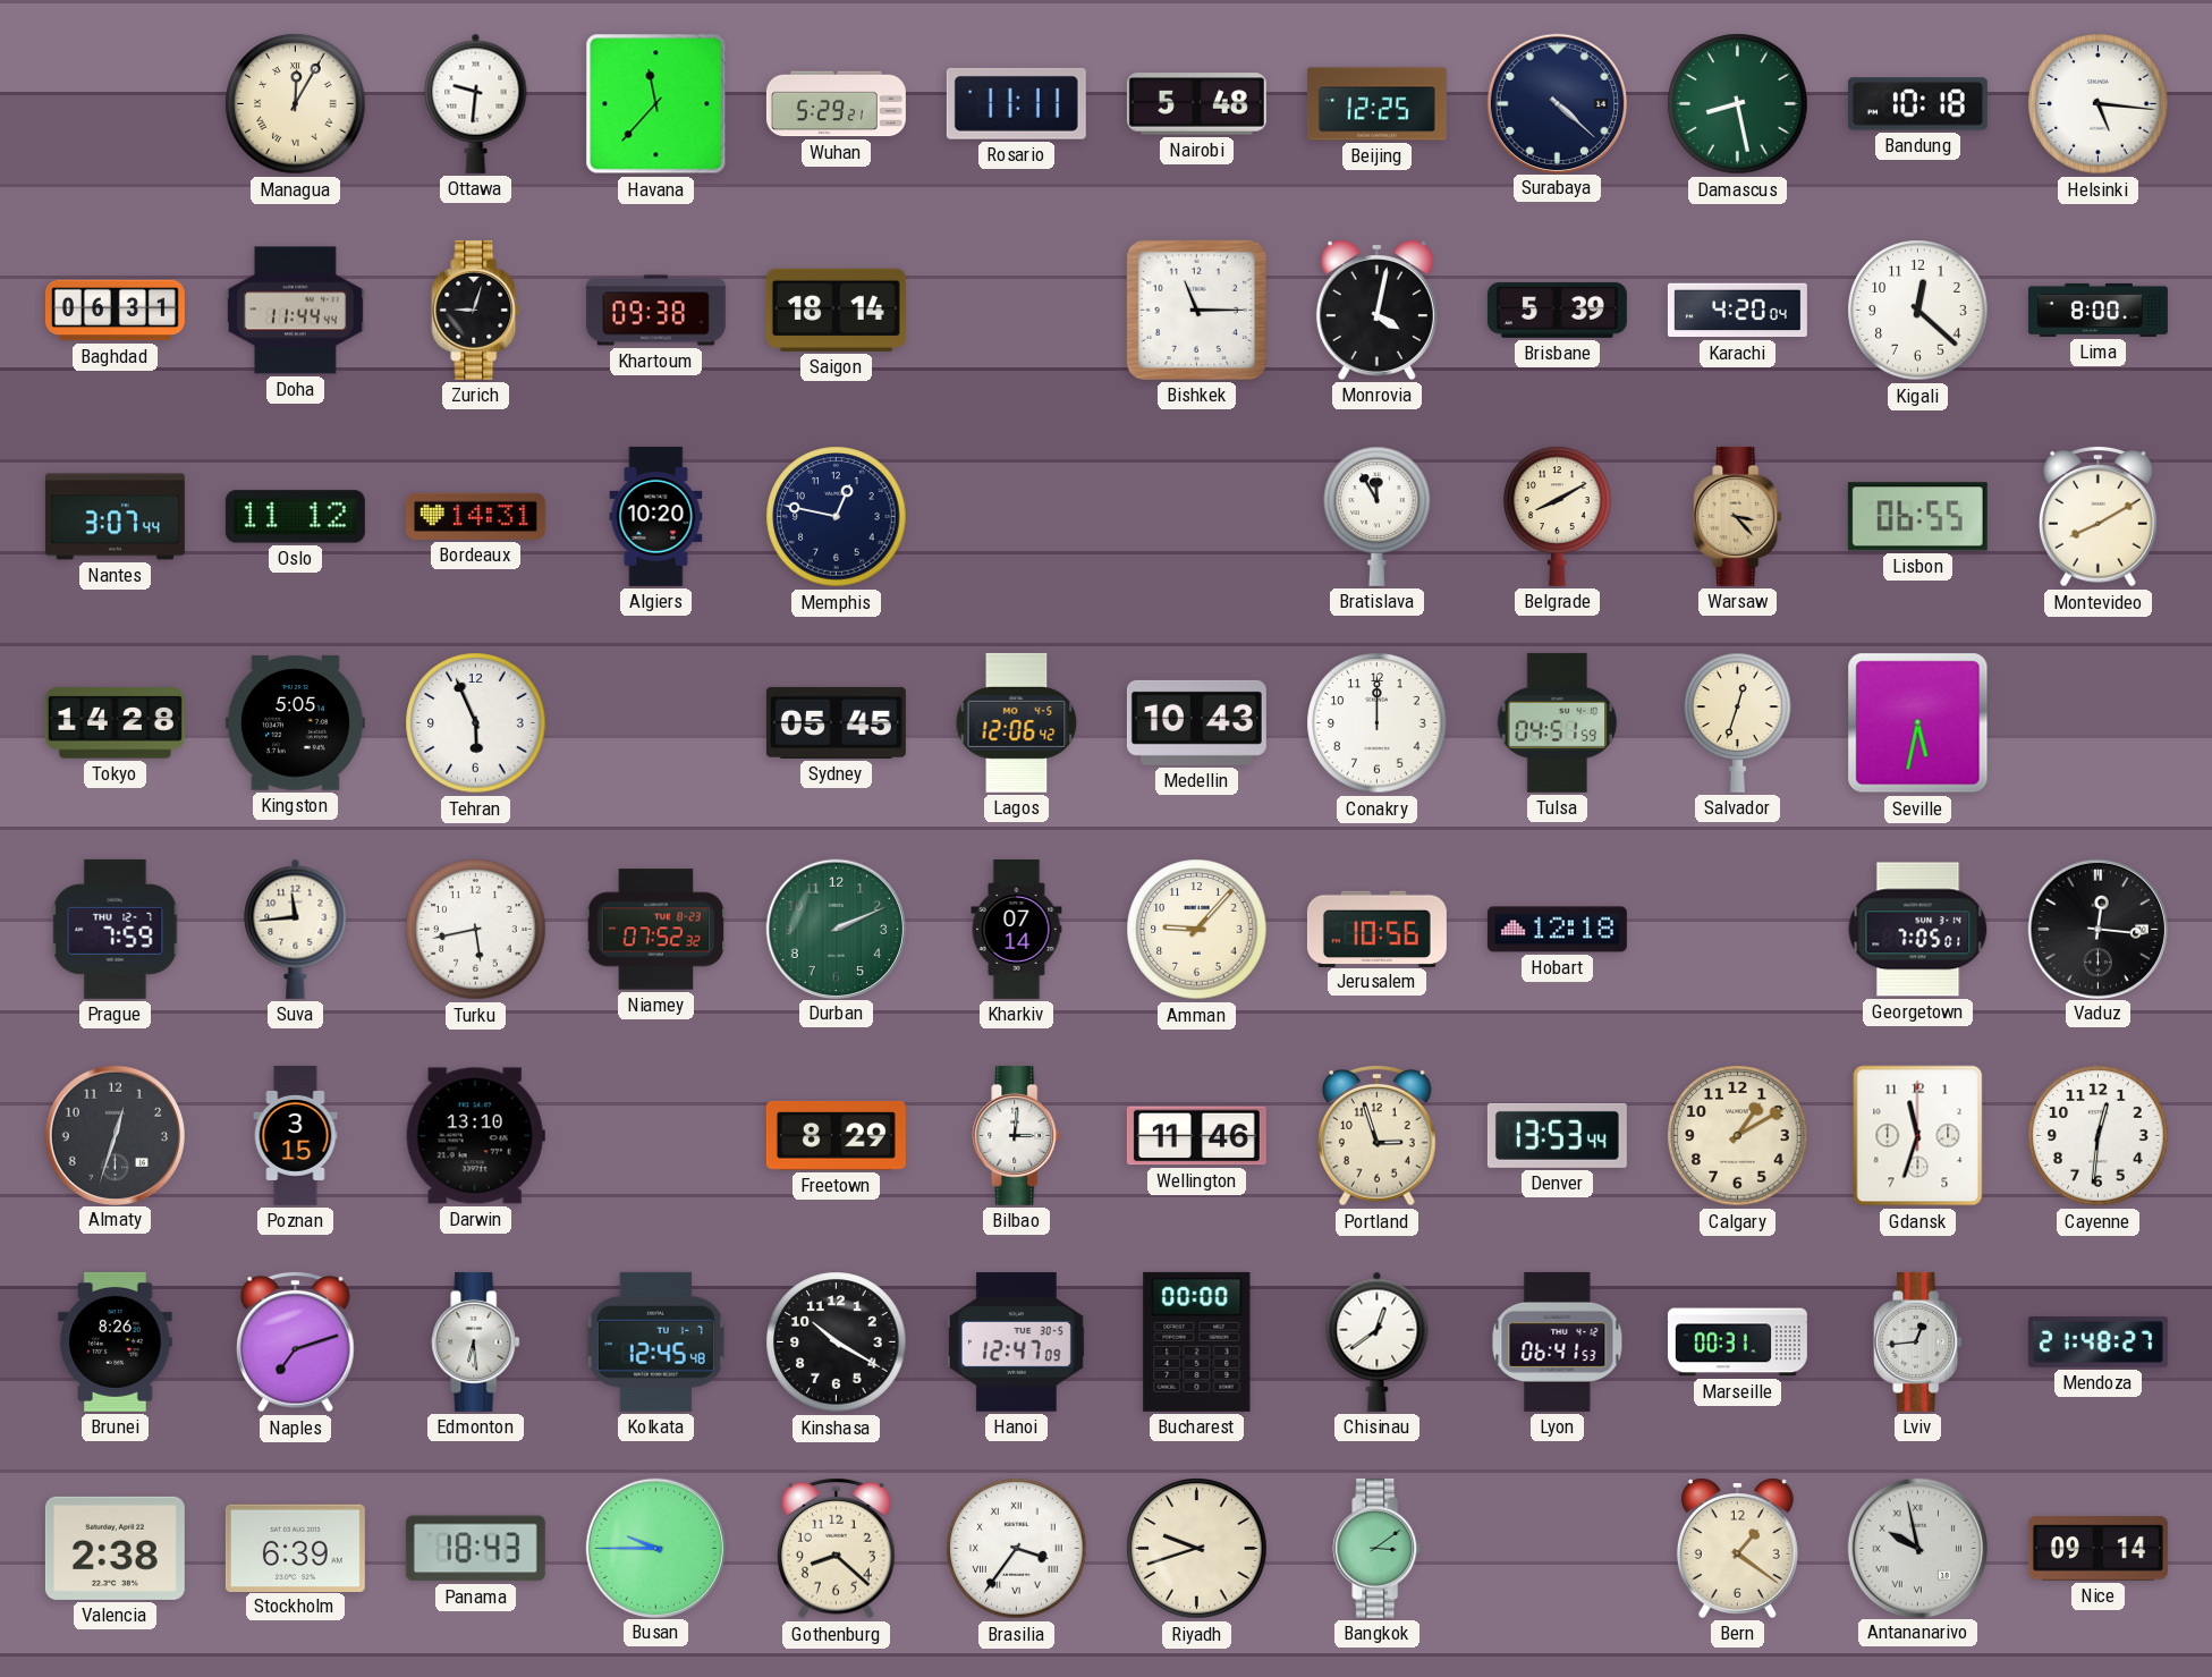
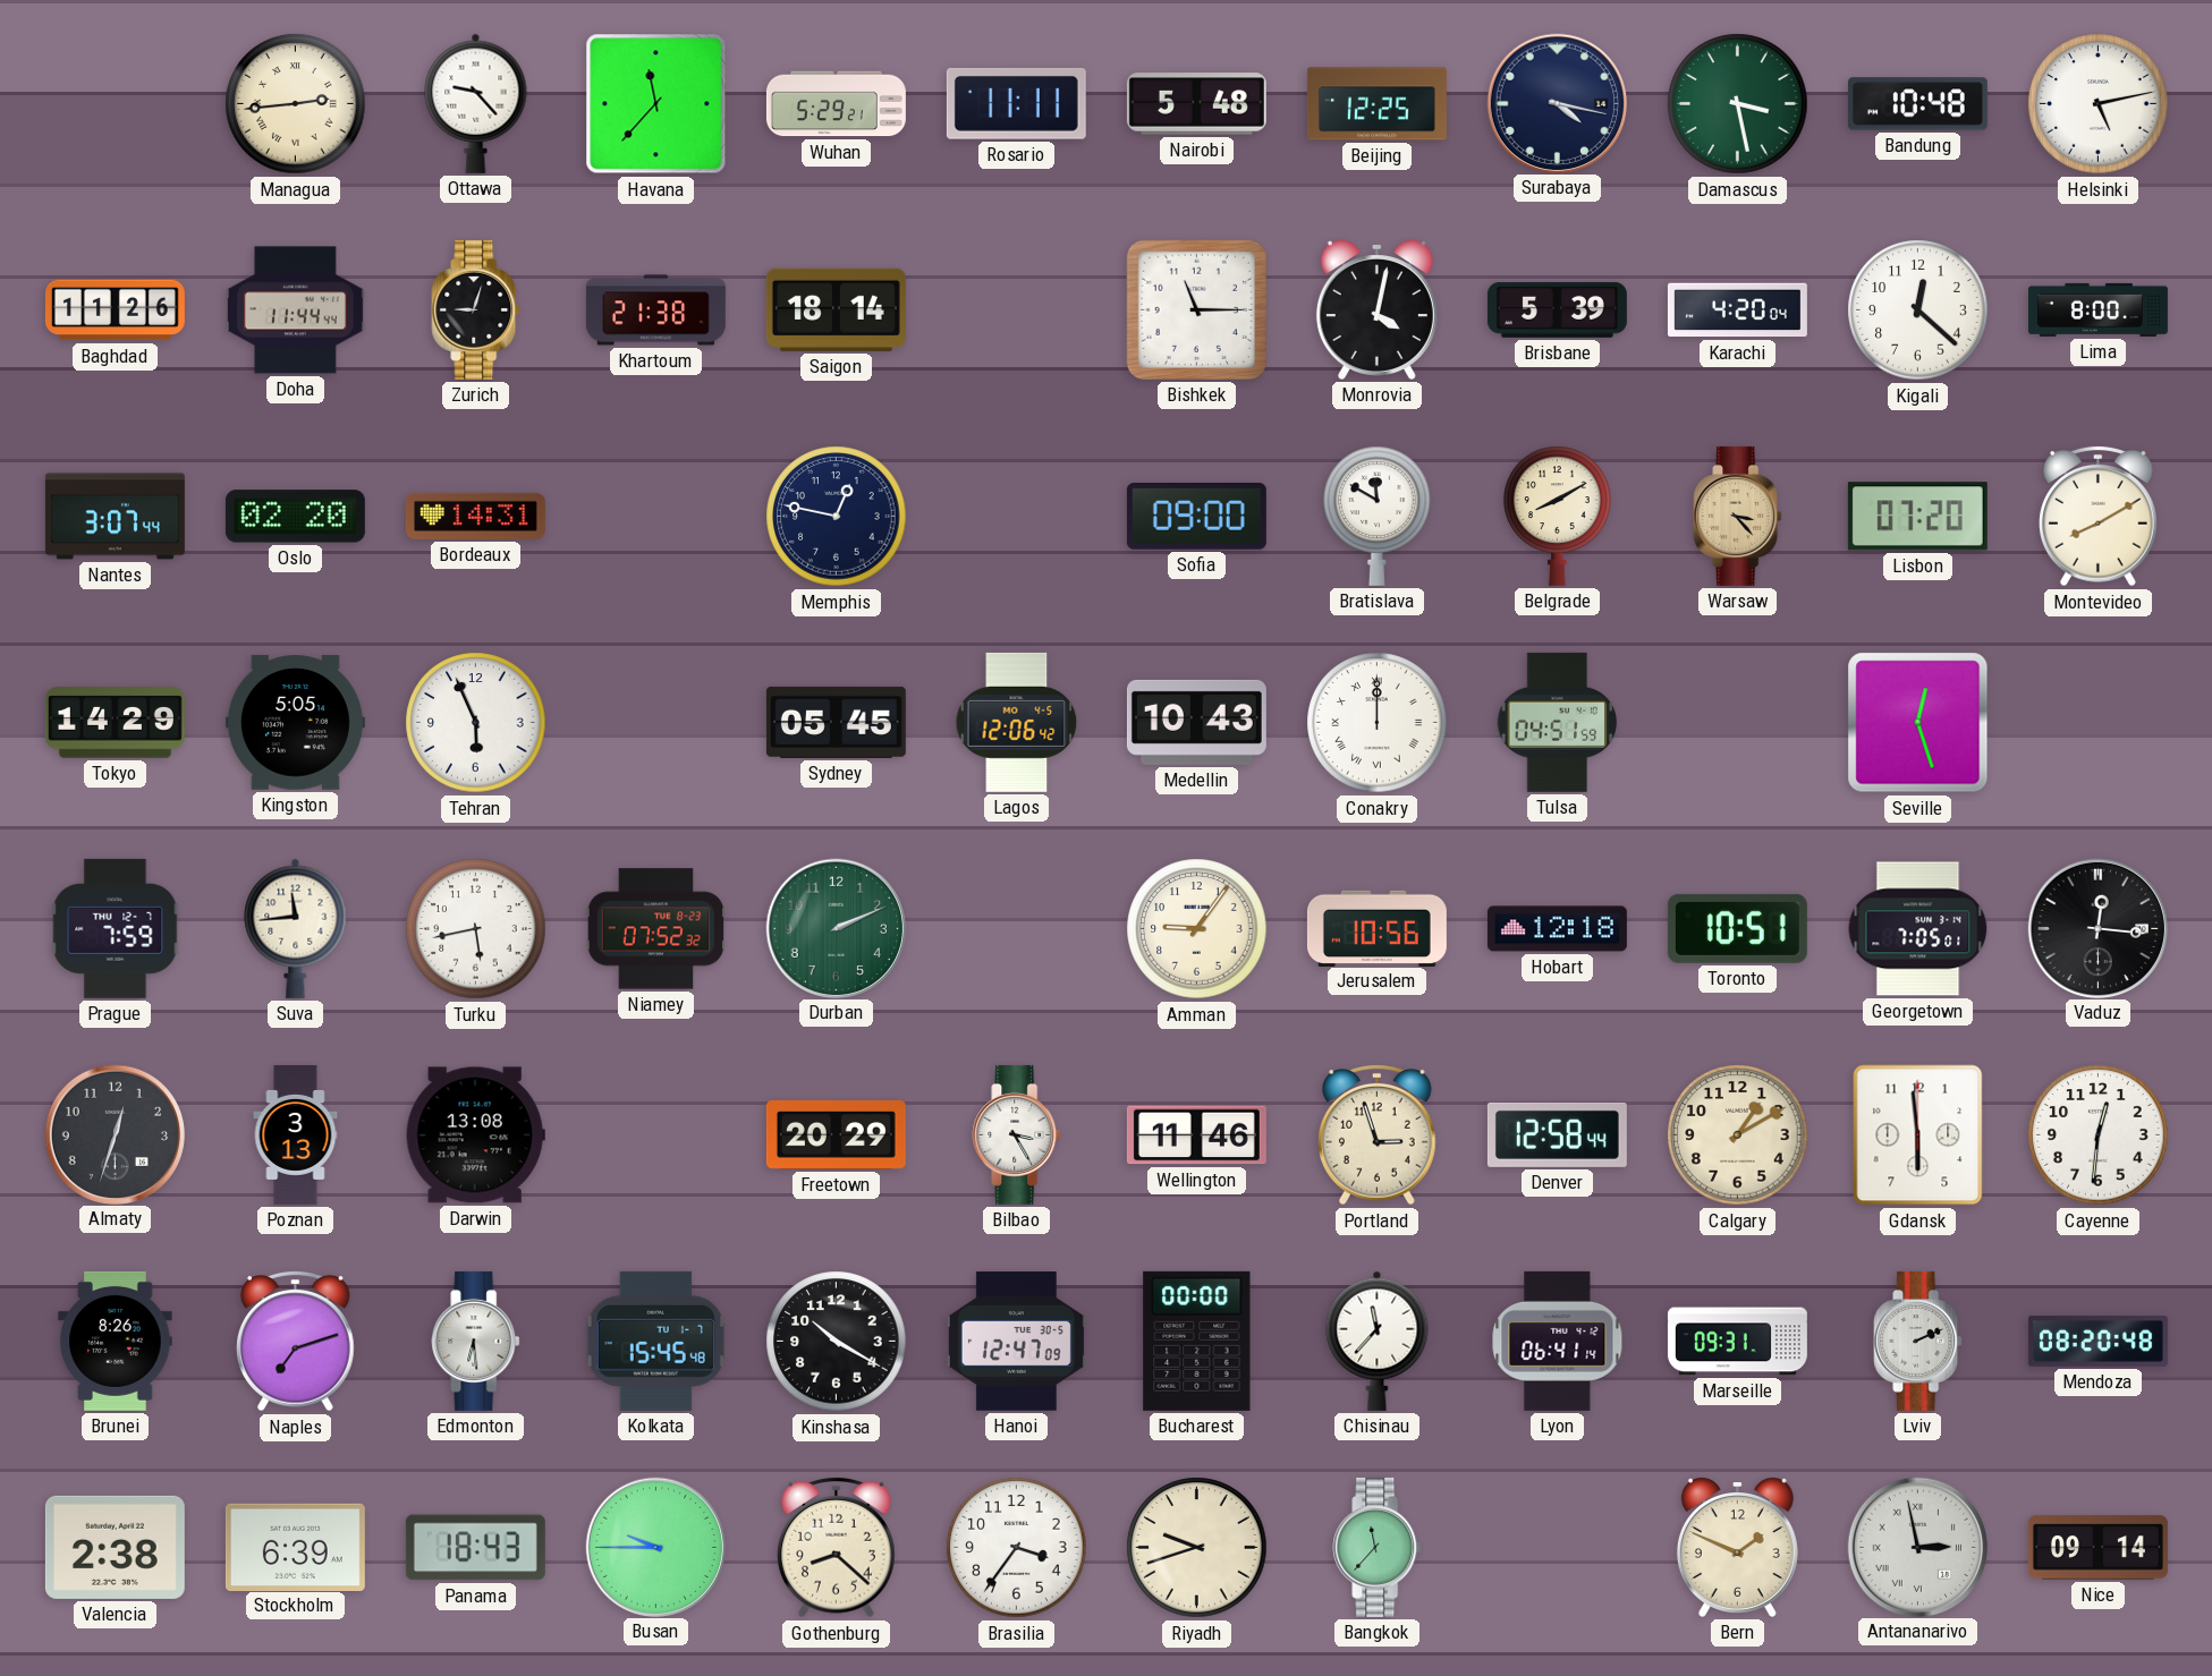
Managua: 12:05 -> 2:44
Ottawa: 9:31 -> 9:23
Surabaya: 4:22 -> 4:17
Damascus: 8:28 -> 3:28
Bandung: 10:18 -> 10:48
Helsinki: 5:16 -> 5:13
Baghdad: 06:31 -> 11:26
Khartoum: 09:38 -> 21:38
Oslo: 11:12 -> 02:20
Algiers: 10:20 -> none
Sofia: none -> 09:00
Bratislava: 11:55 -> 11:50
Lisbon: 06:55 -> 07:20
Tokyo: 14:28 -> 14:29
Conakry numerals: Arabic -> Roman
Salvador: 12:33 -> none
Seville: 5:32 -> 12:27
Kharkiv: 07:14 -> none
Amman: 9:07 -> 9:06
Toronto: none -> 10:51
Poznan: 3:15 -> 3:13
Darwin: 13:10 -> 13:08
Freetown: 8:29 -> 20:29
Bilbao: 3:01 -> 3:25
Denver: 13:53 -> 12:58
Gdansk: 11:33 -> 5:59
Kolkata: 12:45 -> 15:45
Chisinau: 12:39 -> 11:37
Lyon: 06:41:53 -> 06:41:14
Marseille: 00:31 -> 09:31
Lviv: 12:44 -> 2:11
Mendoza: 21:48 -> 08:20
Brasilia numerals: Roman -> Arabic
Bangkok: 3:09 -> 11:37
Bern: 1:21 -> 1:49
Antananarivo: 9:58 -> 2:58
